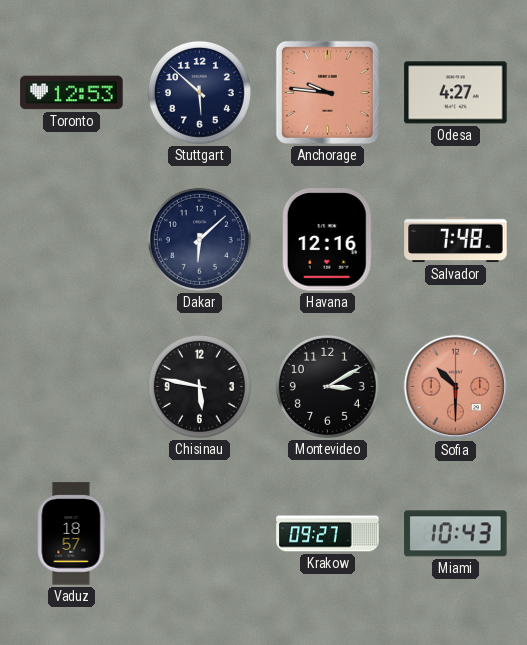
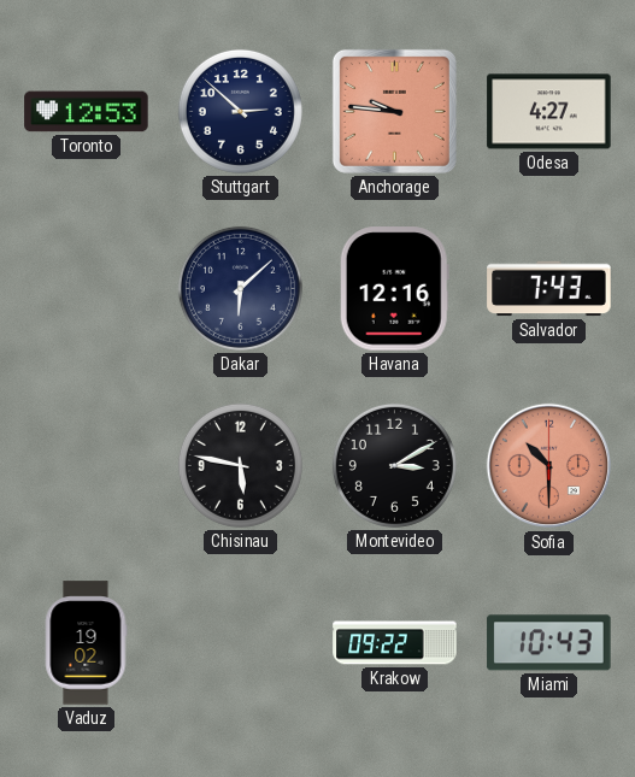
Stuttgart: 5:52 -> 2:52
Salvador: 7:48 -> 7:43
Vaduz: 18:57 -> 19:02
Krakow: 09:27 -> 09:22
